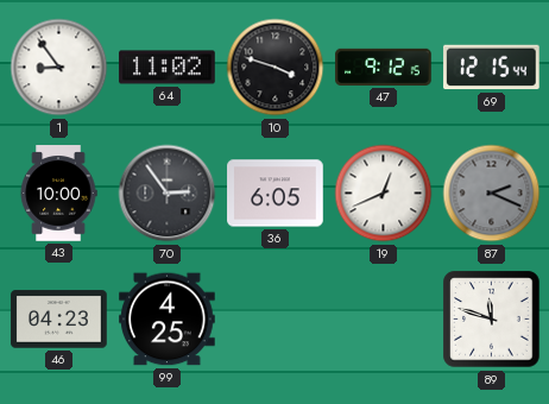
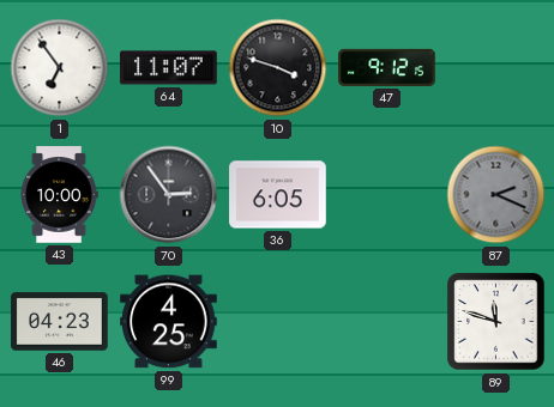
1: 8:54 -> 6:54
64: 11:02 -> 11:07
69: 12:15 -> none
19: 12:41 -> none
